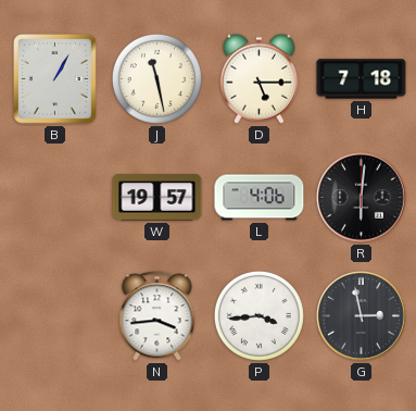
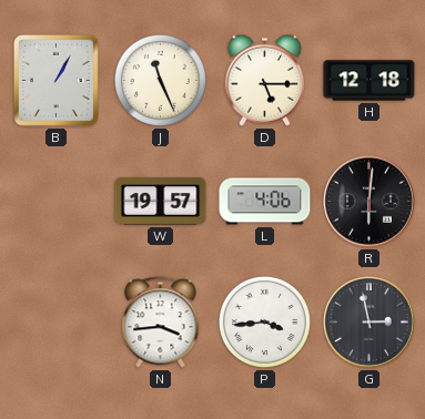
J: 11:28 -> 11:26
H: 7:18 -> 12:18
